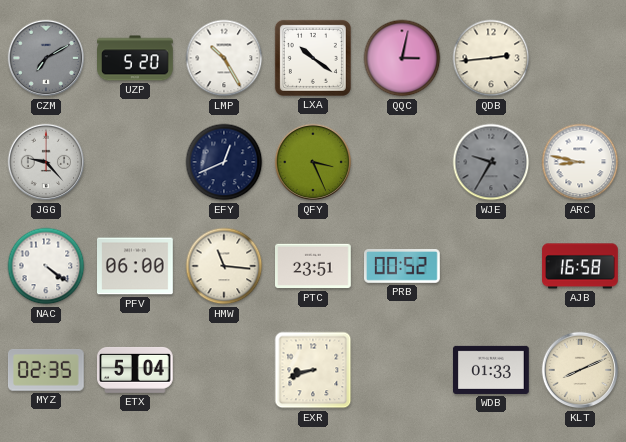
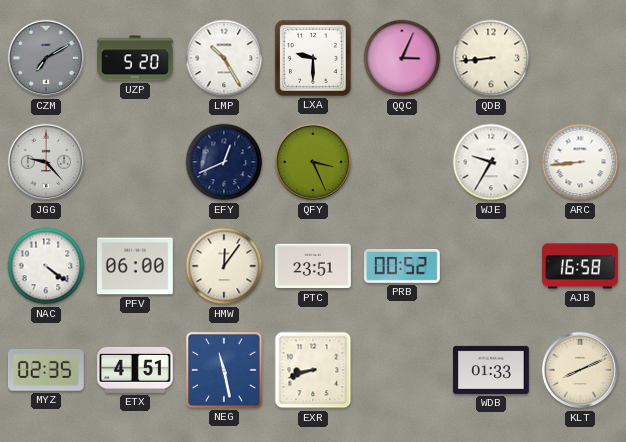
LXA: 10:21 -> 9:30
QQC: 3:02 -> 3:04
QDB: 2:44 -> 8:44
WJE dial: grey -> white
ARC: 8:47 -> 8:44
HMW: 11:16 -> 12:06
ETX: 5:04 -> 4:51
NEG: none -> 11:28
